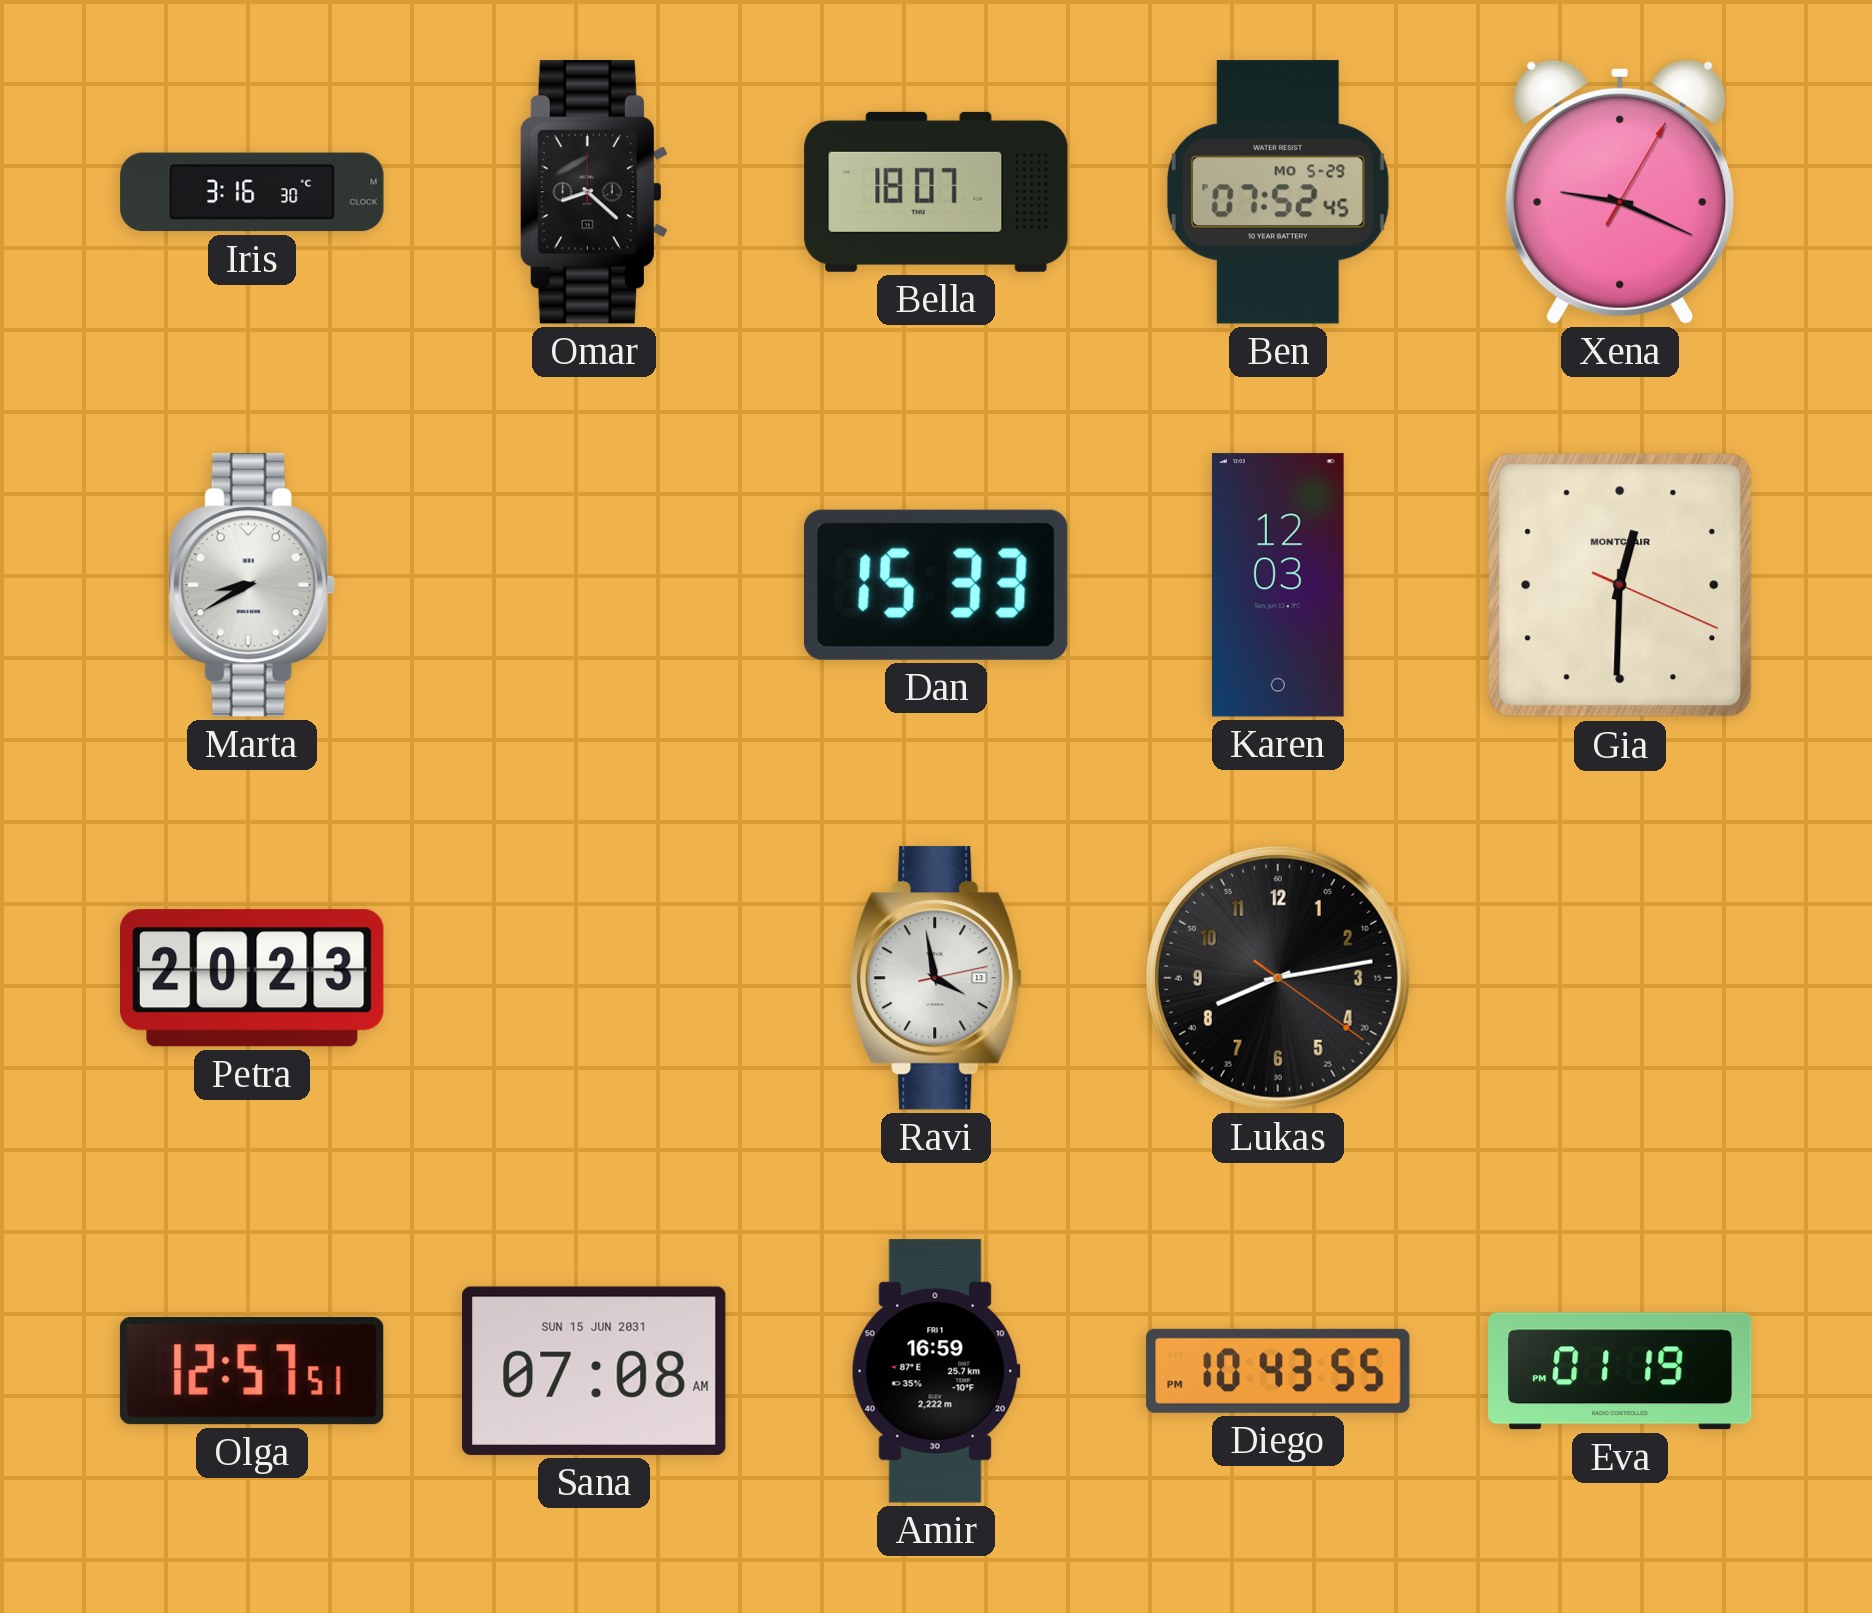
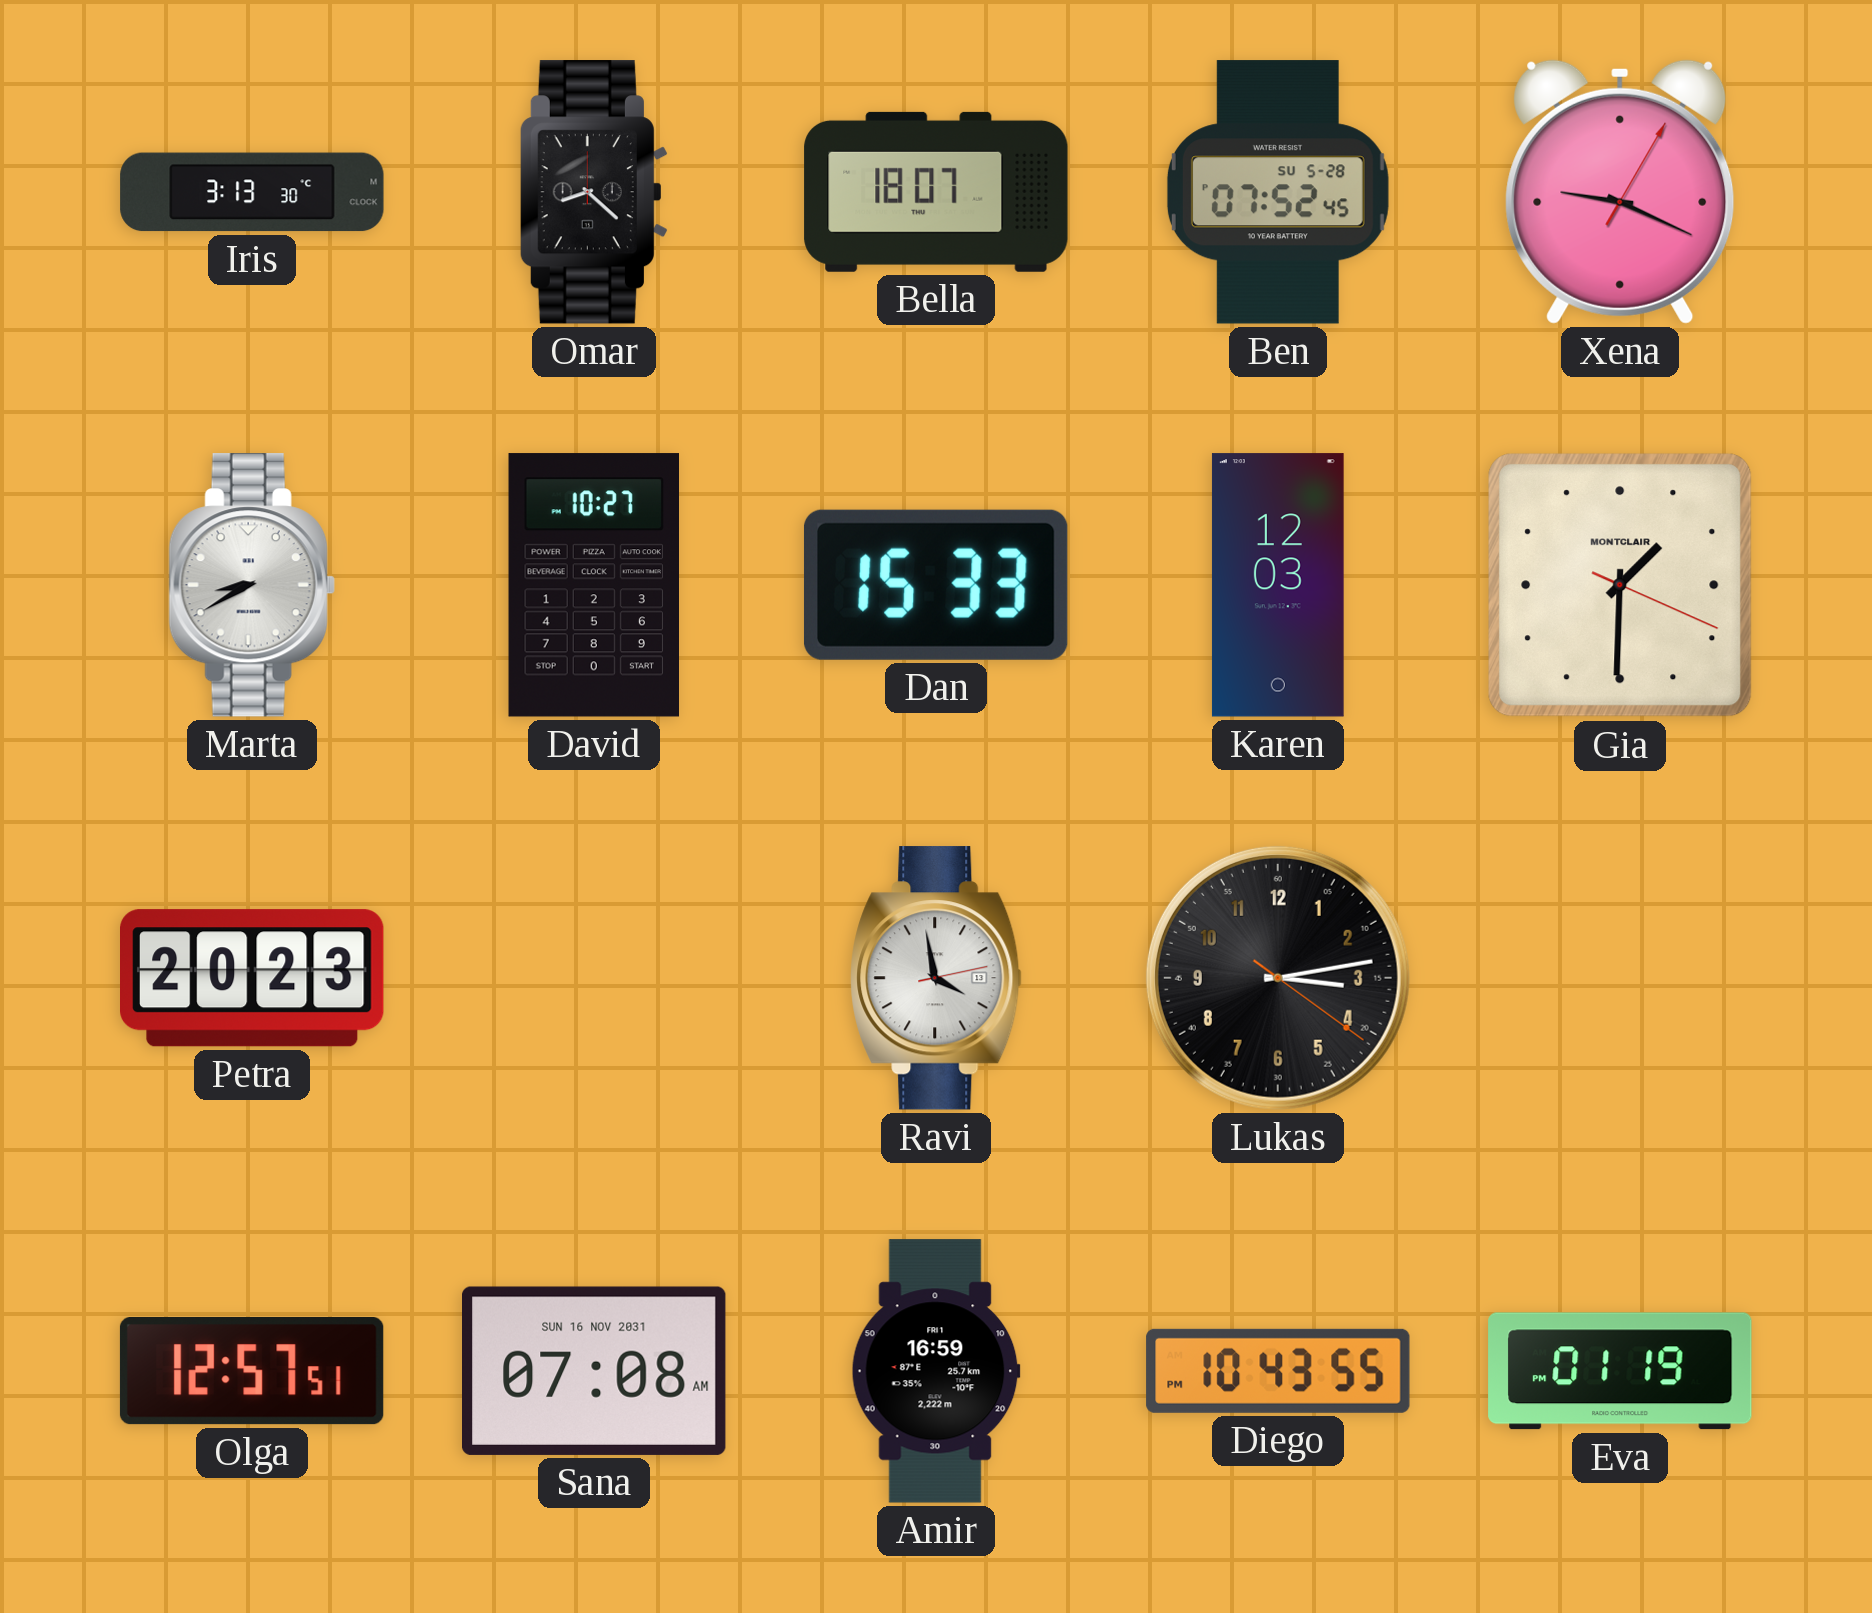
Iris: 3:16 -> 3:13
Ben date: MO 5-29 -> SU 5-28
David: none -> 10:27
Gia: 12:30 -> 1:30
Lukas: 8:13 -> 3:13
Sana date: SUN 15 JUN 2031 -> SUN 16 NOV 2031
